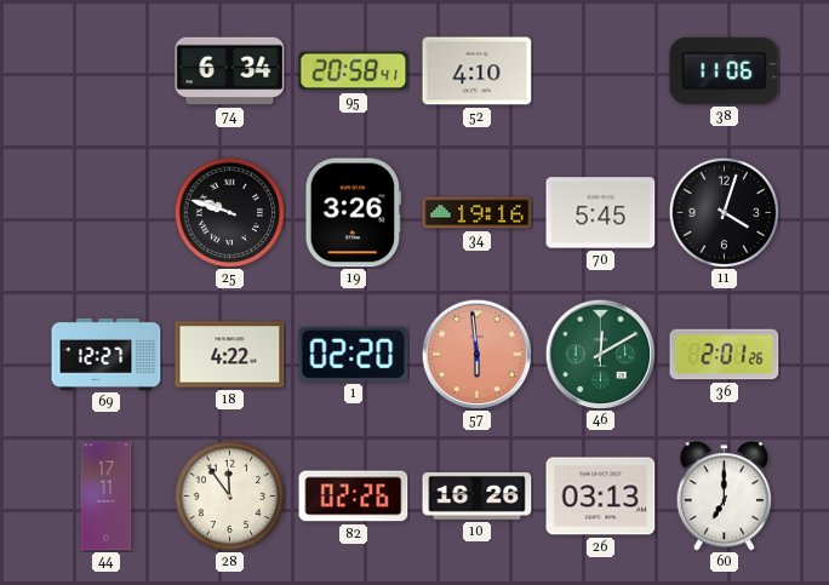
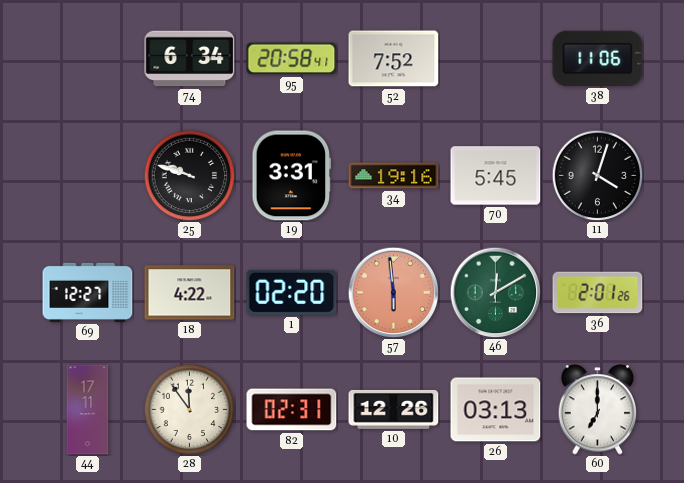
52: 4:10 -> 7:52
19: 3:26 -> 3:31
82: 02:26 -> 02:31
10: 16:26 -> 12:26
